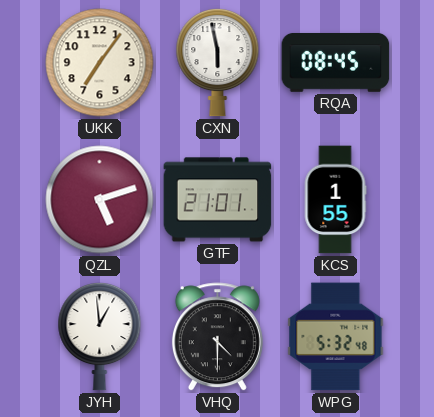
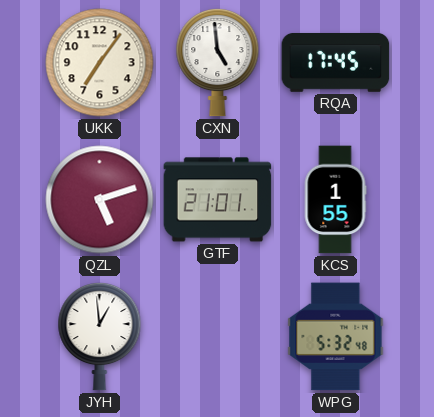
CXN: 5:58 -> 4:59
RQA: 08:45 -> 17:45
VHQ: 4:30 -> none
